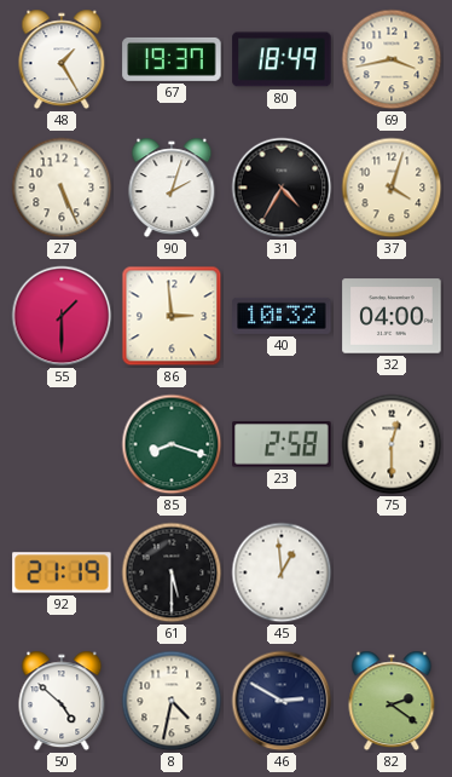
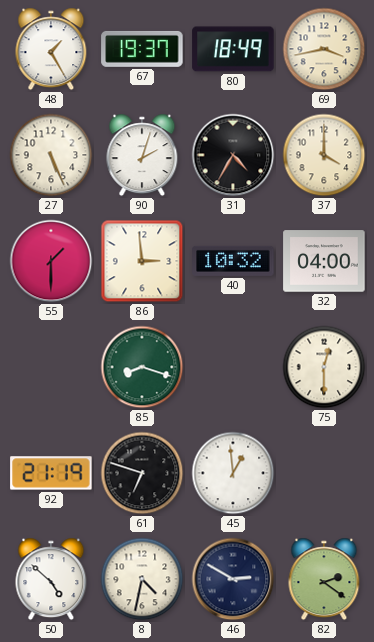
37: 4:03 -> 4:00
23: 2:58 -> none
61: 5:30 -> 6:48
